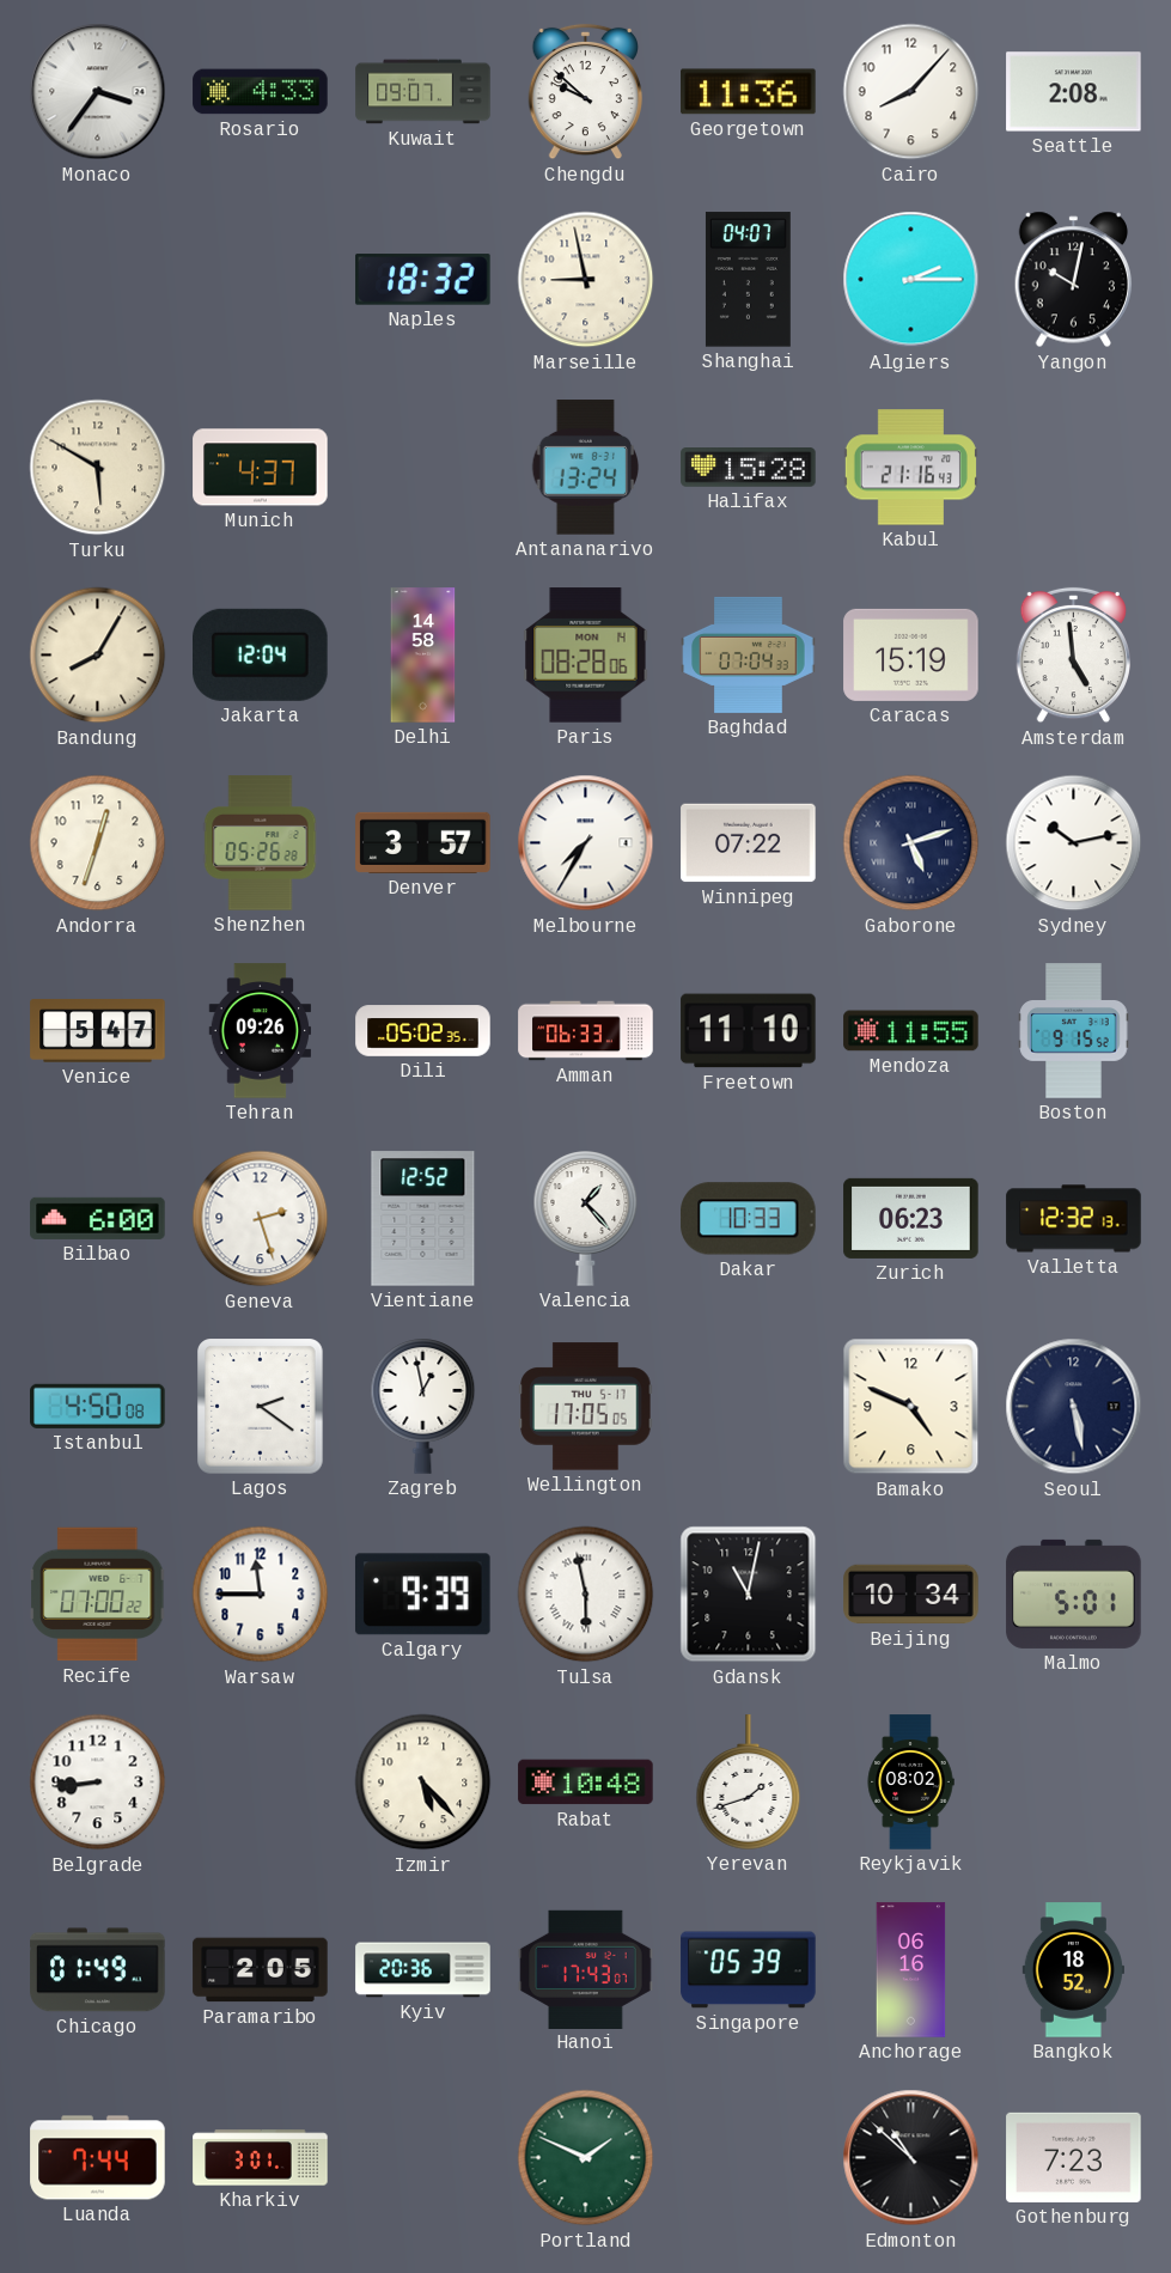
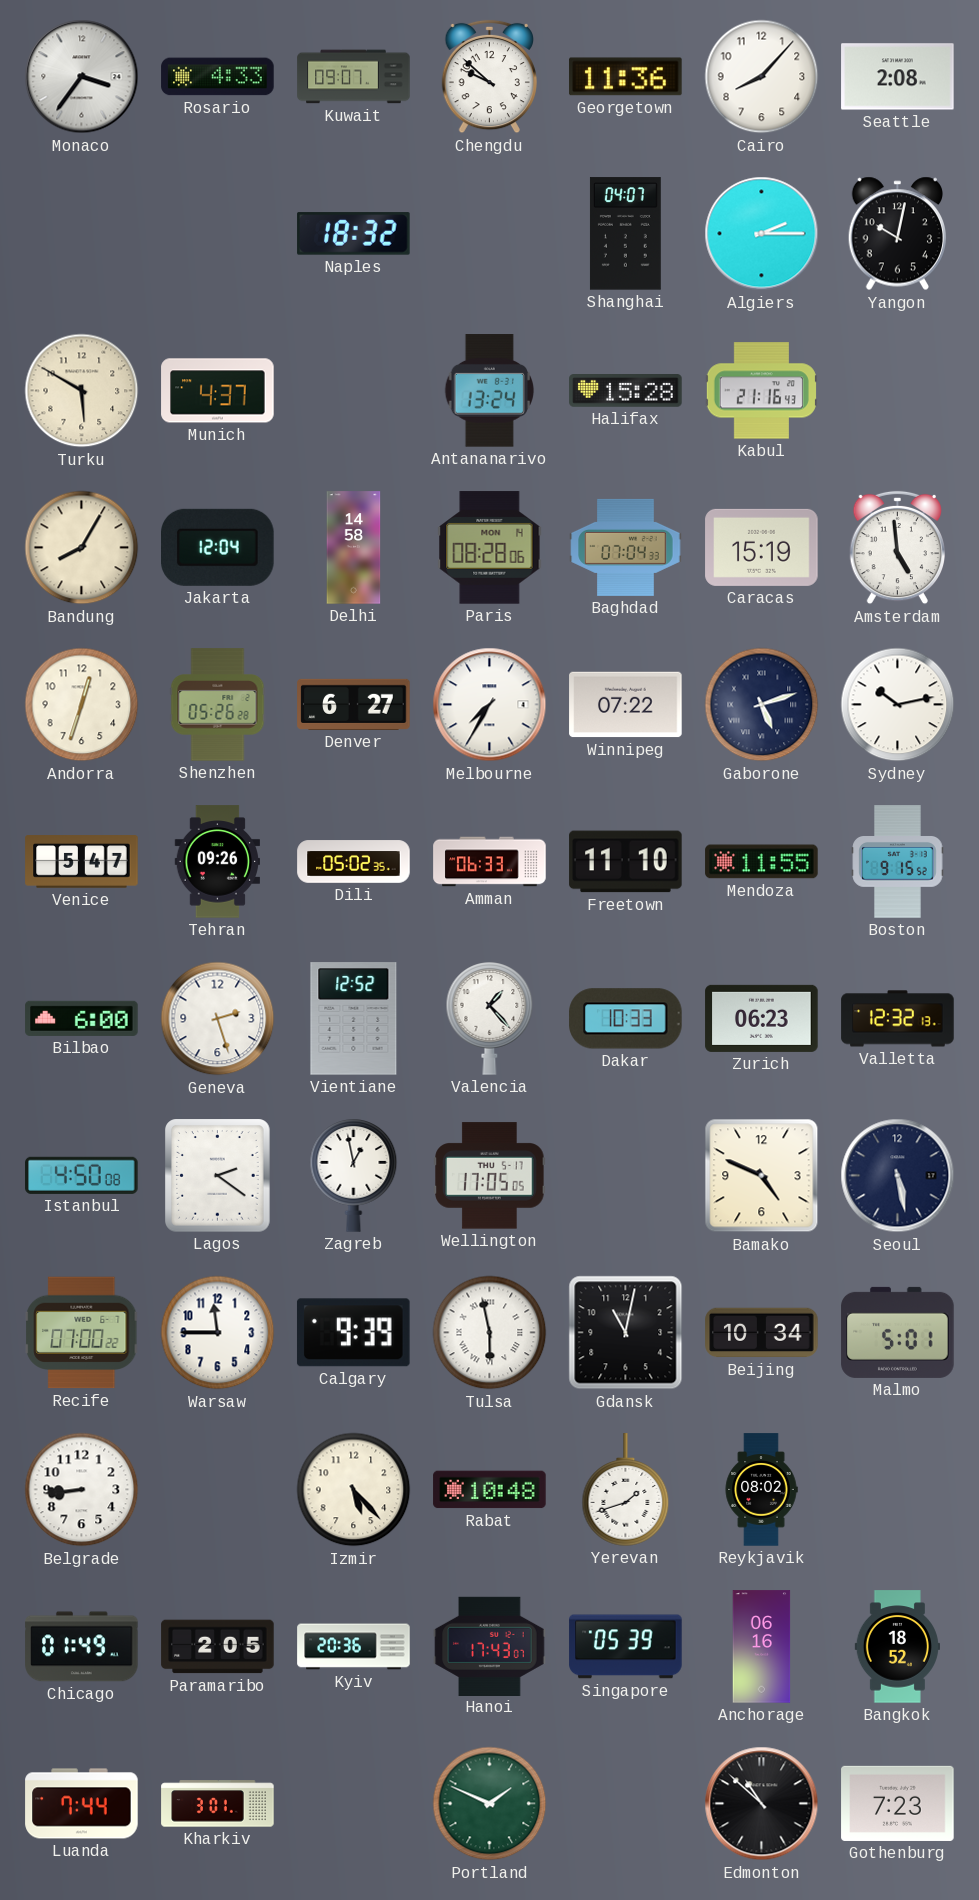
Marseille: 8:58 -> none
Denver: 3:57 -> 6:27
